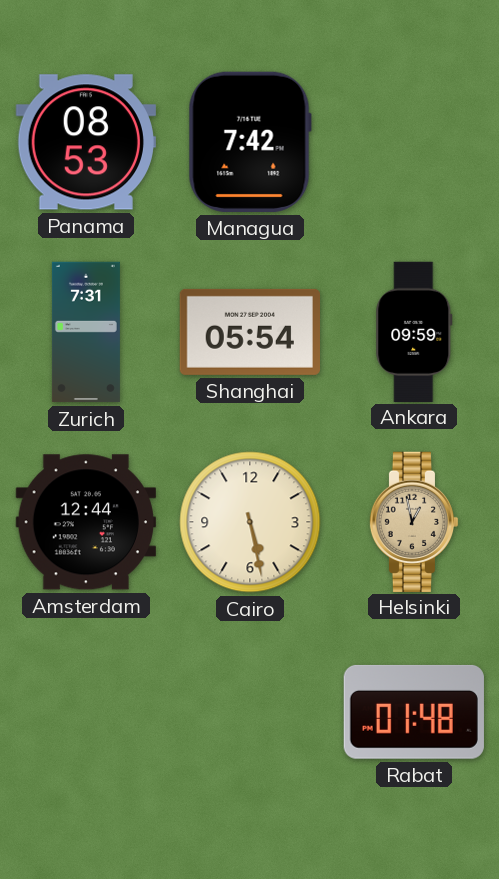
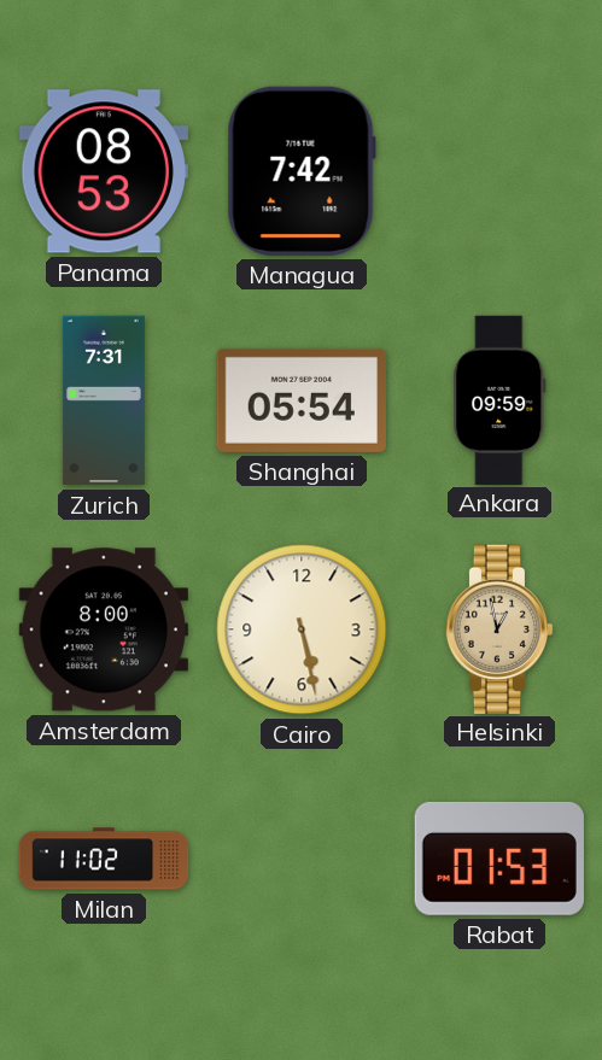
Amsterdam: 12:44 -> 8:00
Milan: none -> 11:02
Rabat: 01:48 -> 01:53
